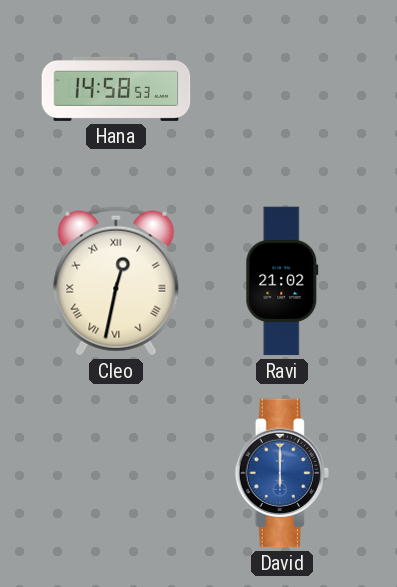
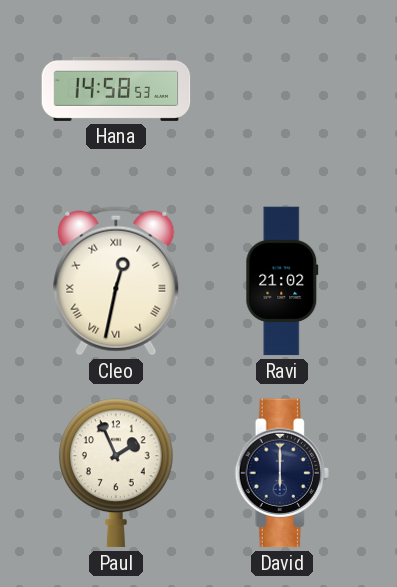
Paul: none -> 1:56
David dial: blue -> navy
